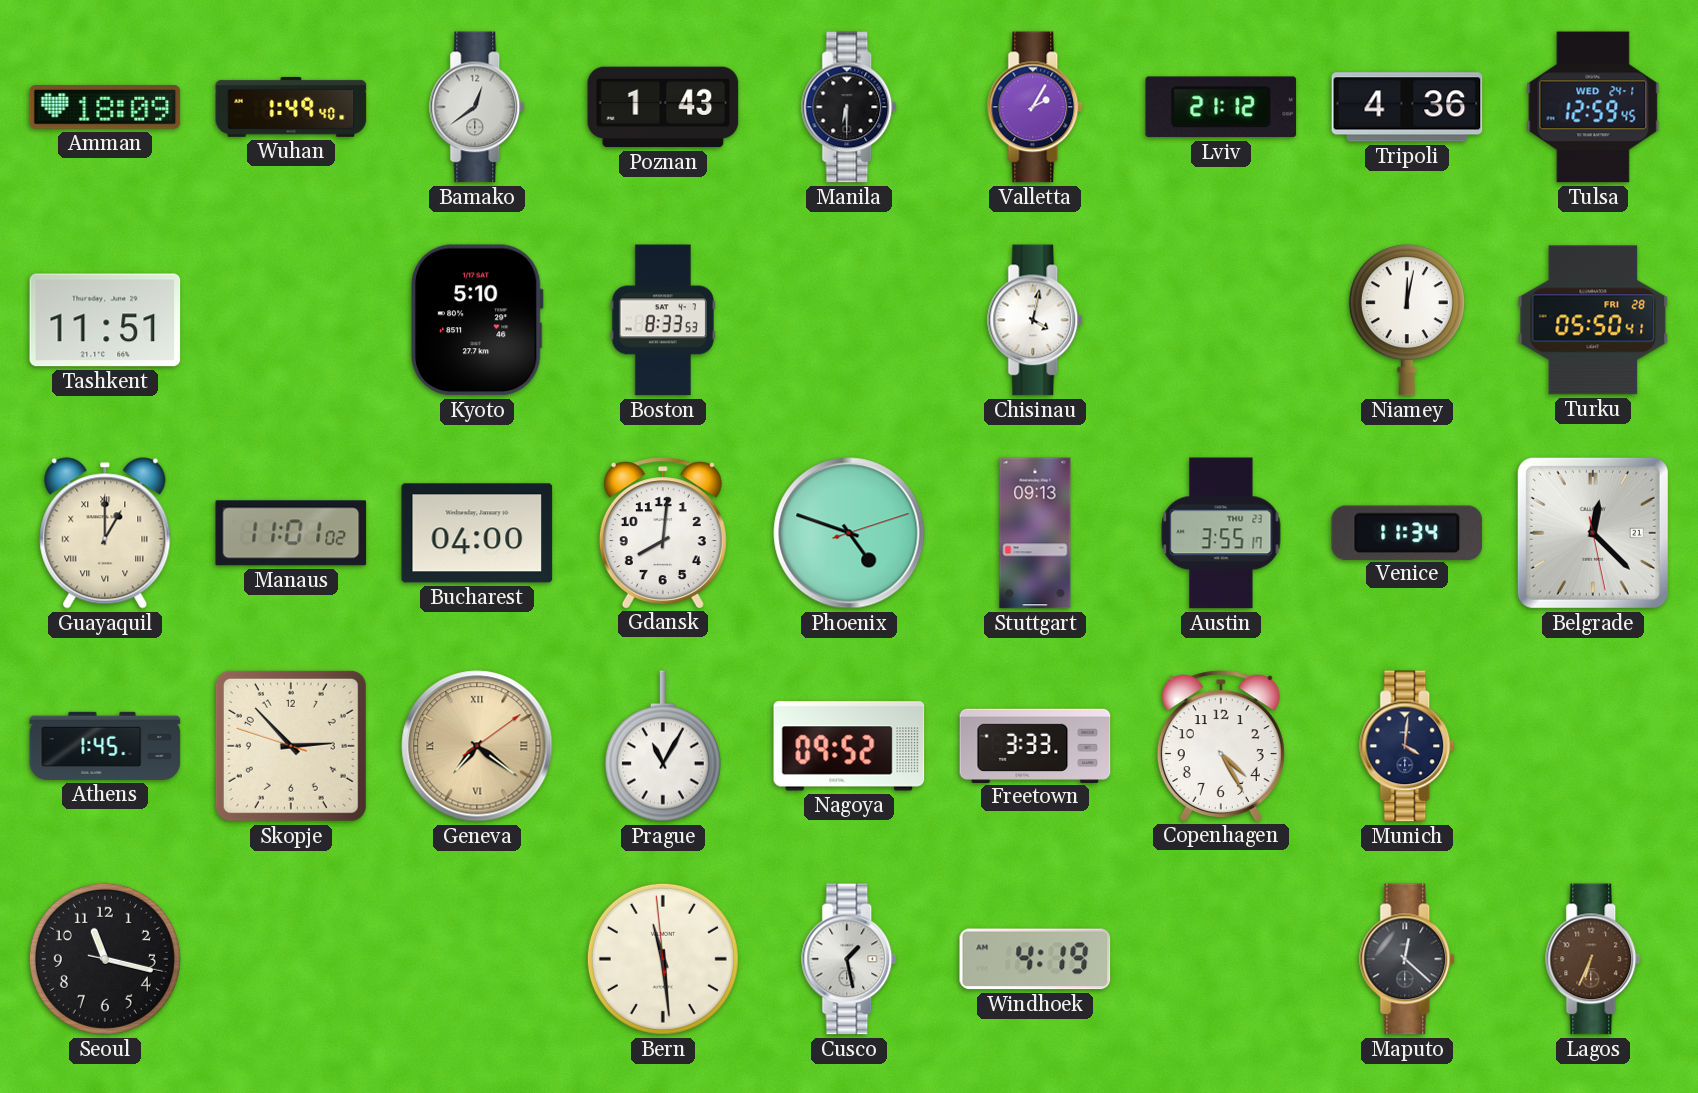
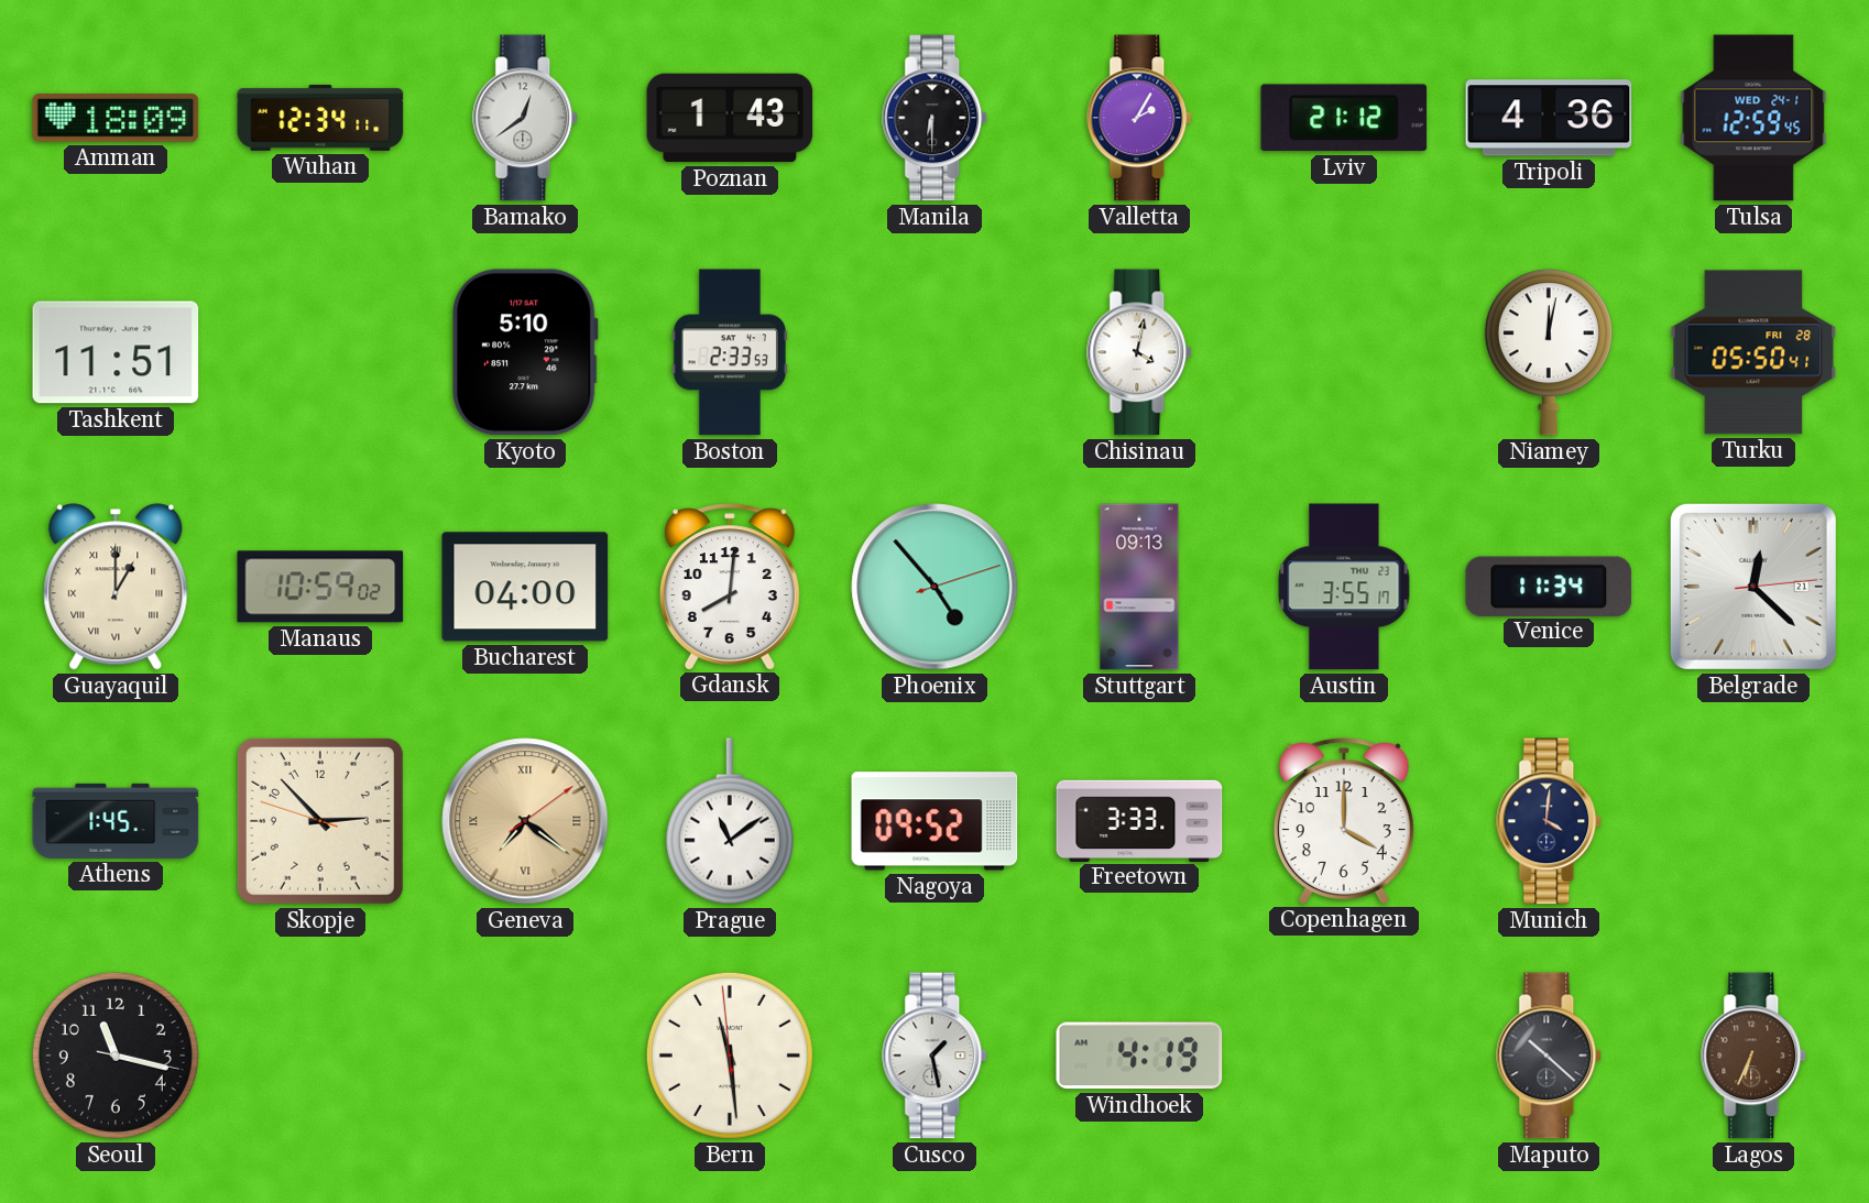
Wuhan: 1:49 -> 12:34
Boston: 8:33 -> 2:33
Manaus: 11:01 -> 10:59
Phoenix: 4:48 -> 4:53
Belgrade: 12:22:28 -> 12:22:14
Prague: 11:05 -> 11:09
Copenhagen: 4:25 -> 4:00
Maputo: 12:22 -> 10:22
